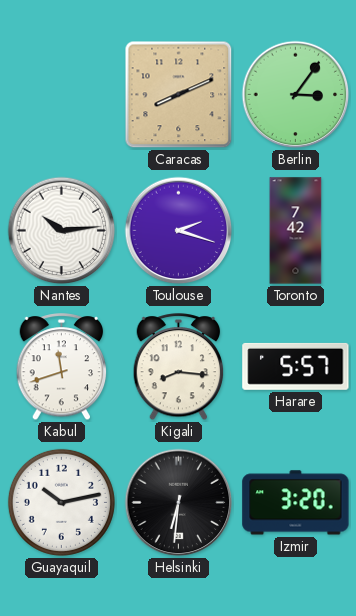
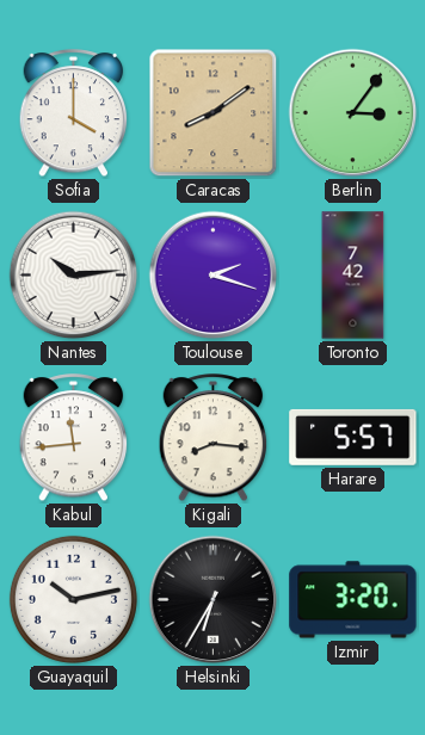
Sofia: none -> 4:00
Caracas: 8:11 -> 8:09
Kabul: 11:42 -> 11:44
Helsinki: 6:31 -> 6:35
